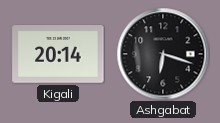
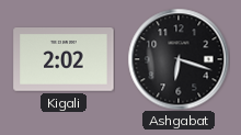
Kigali: 20:14 -> 2:02
